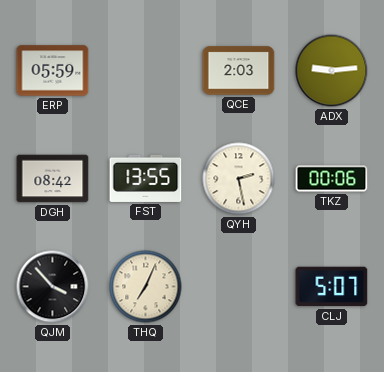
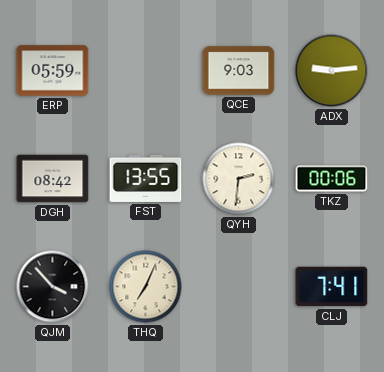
QCE: 2:03 -> 9:03
QYH: 2:28 -> 2:31
CLJ: 5:07 -> 7:41
